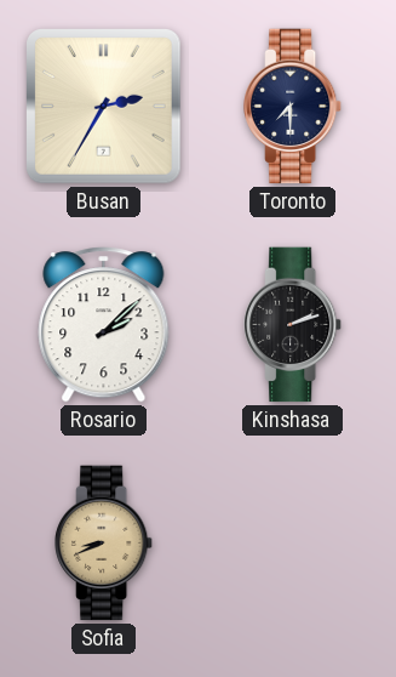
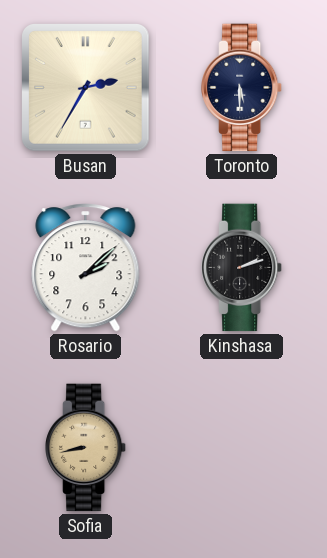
Toronto: 7:30 -> 5:30
Sofia: 8:41 -> 8:43
